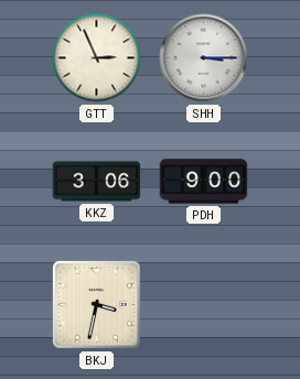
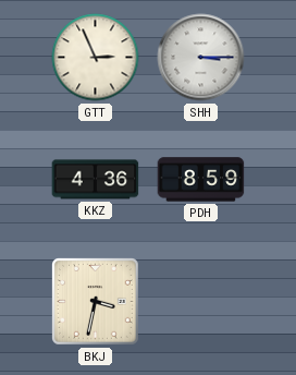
KKZ: 3:06 -> 4:36
PDH: 9:00 -> 8:59
